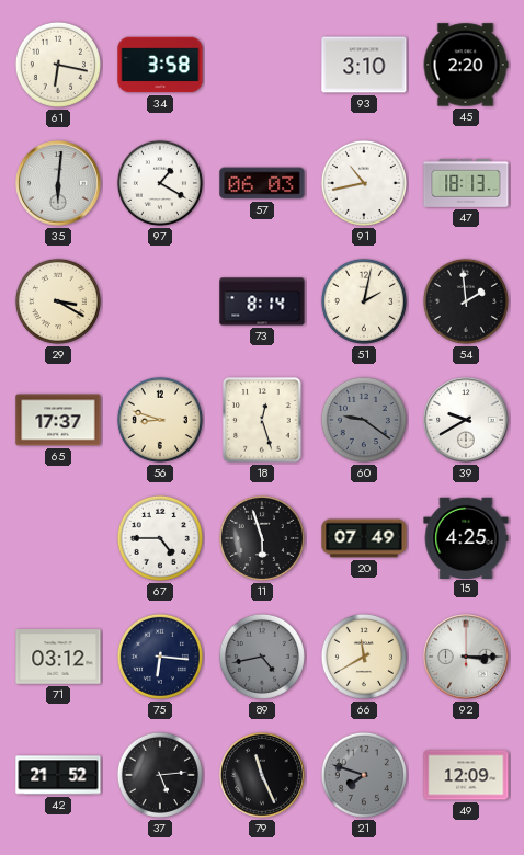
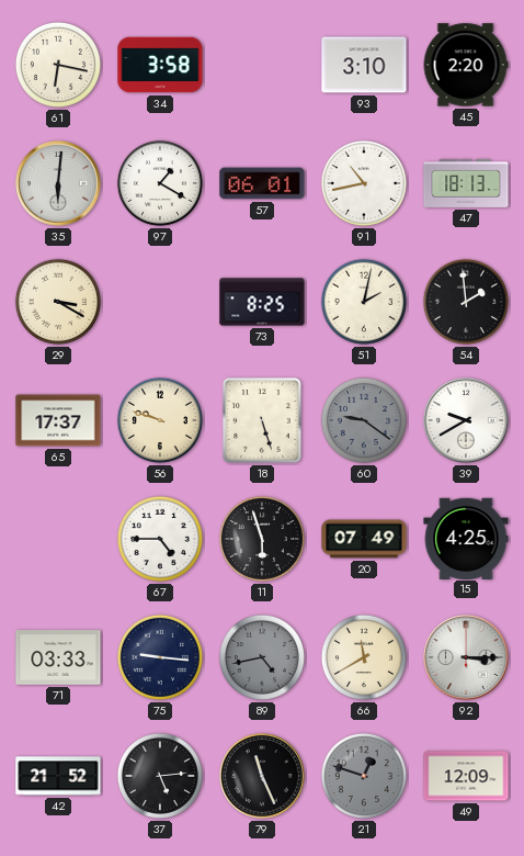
57: 06:03 -> 06:01
73: 8:14 -> 8:25
56: 8:48 -> 9:48
18: 12:27 -> 5:27
71: 03:12 -> 03:33
75: 6:16 -> 9:16
21: 7:48 -> 12:48
